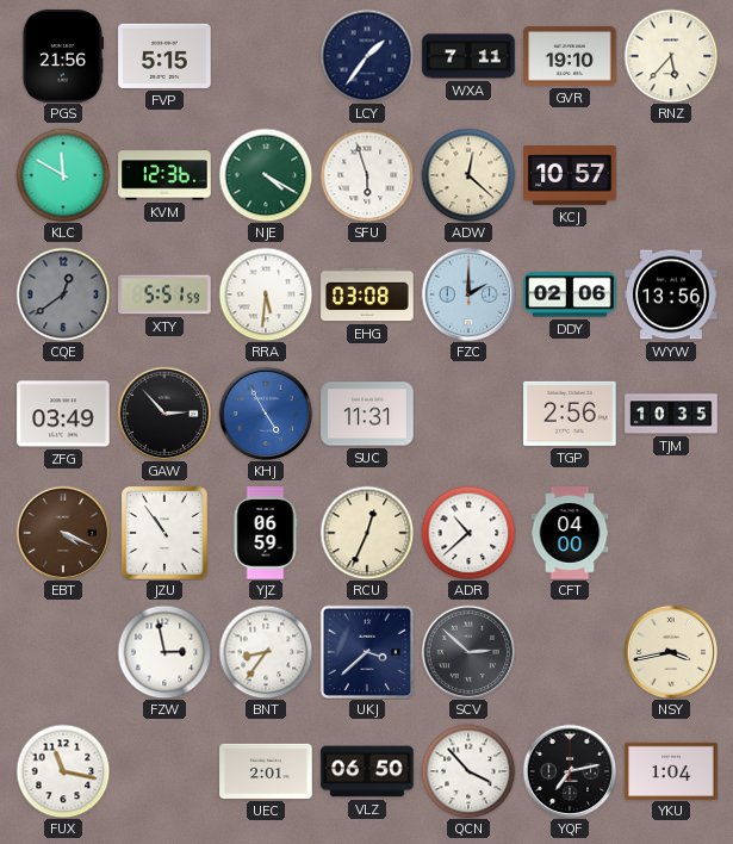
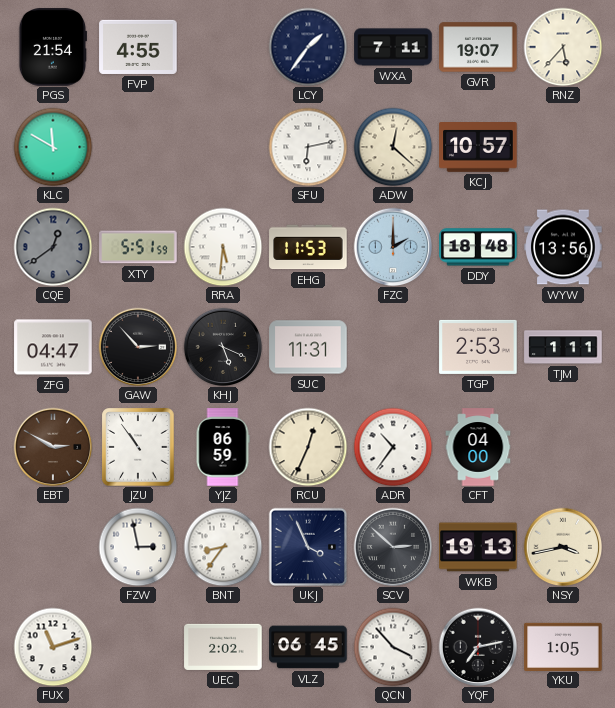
PGS: 21:56 -> 21:54
FVP: 5:15 -> 4:55
GVR: 19:10 -> 19:07
KVM: 12:36 -> none
NJE: 4:20 -> none
SFU: 5:57 -> 6:13
EHG: 03:08 -> 11:53
DDY: 02:06 -> 18:48
ZFG: 03:49 -> 04:47
KHJ: 4:55 -> 5:19
KHJ dial: blue -> black
TGP: 2:56 -> 2:53
TJM: 10:35 -> 1:11
EBT: 4:19 -> 2:50
ADR: 10:38 -> 10:36
UKJ: 3:38 -> 3:56
WKB: none -> 19:13
FUX: 11:17 -> 11:12
UEC: 2:01 -> 2:02
VLZ: 06:50 -> 06:45
YKU: 1:04 -> 1:05
